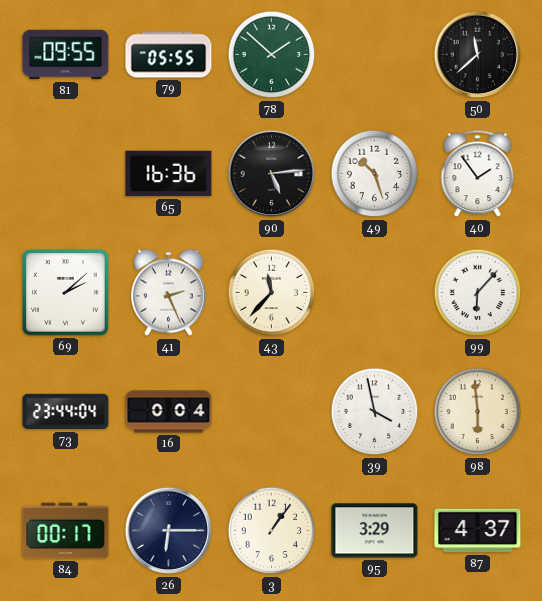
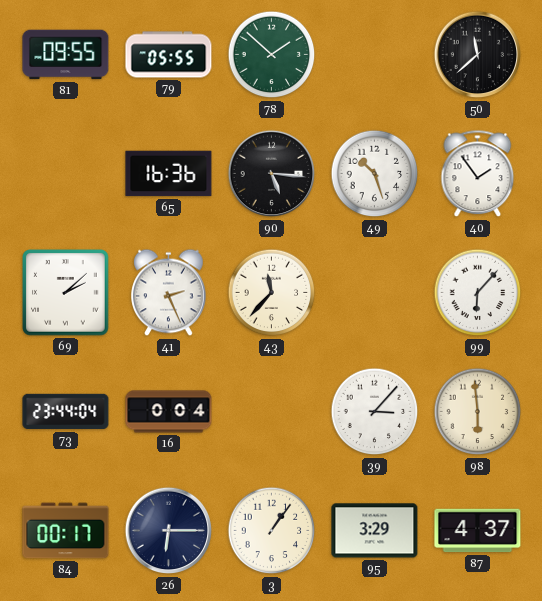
90: 5:14 -> 5:16
39: 3:58 -> 3:07
